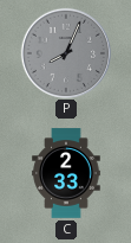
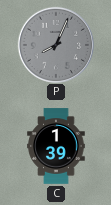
C: 2:33 -> 1:39
